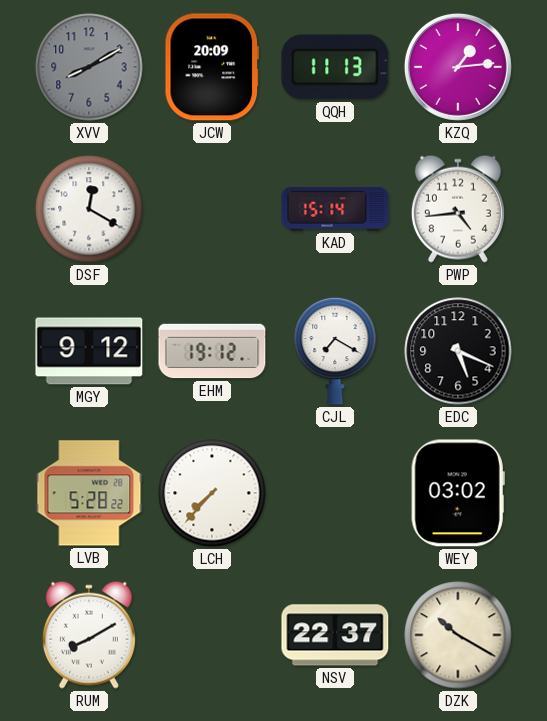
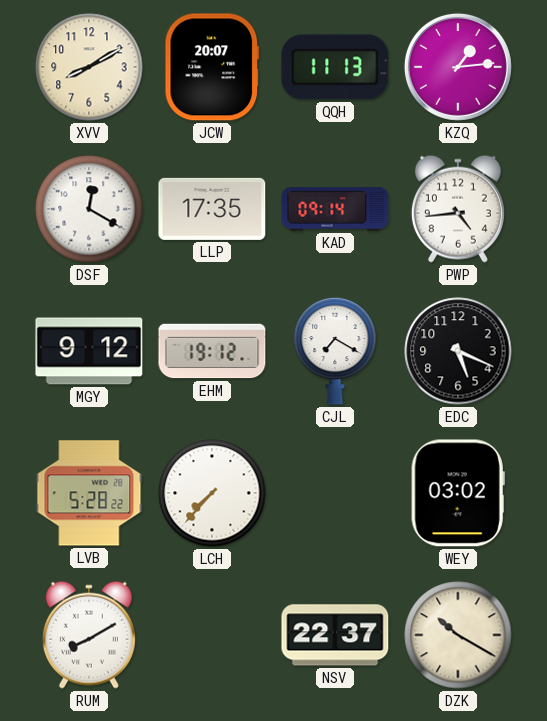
XVV dial: grey -> cream
JCW: 20:09 -> 20:07
LLP: none -> 17:35
KAD: 15:14 -> 09:14
